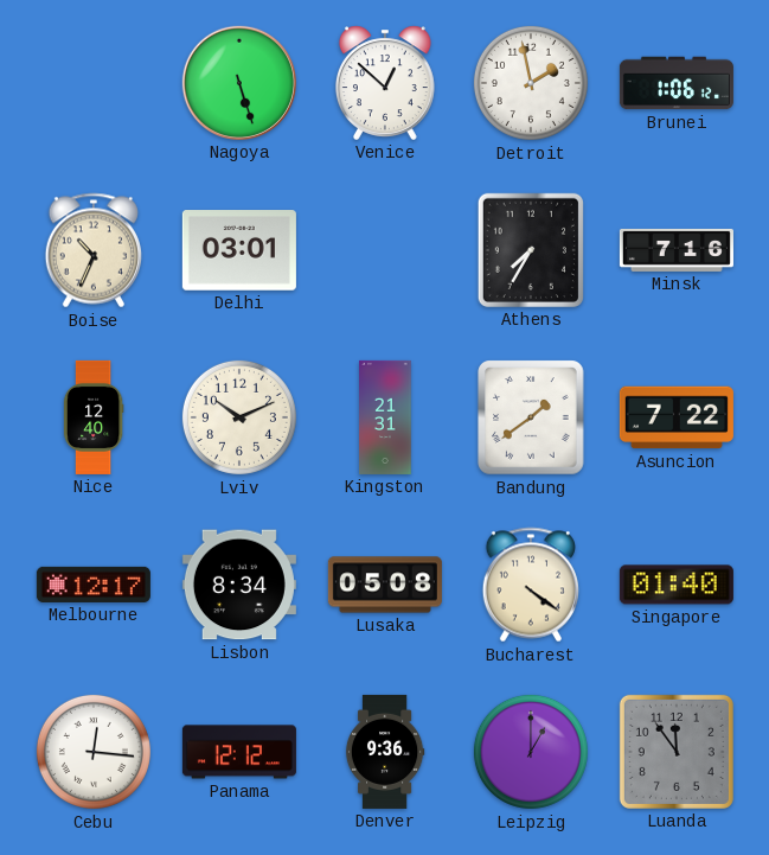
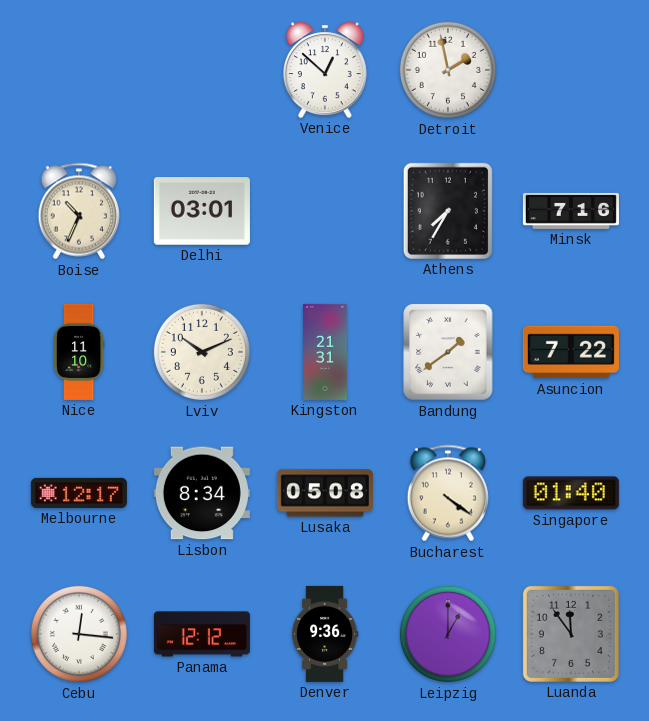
Nagoya: 5:27 -> none
Brunei: 1:06 -> none
Nice: 12:40 -> 11:10
